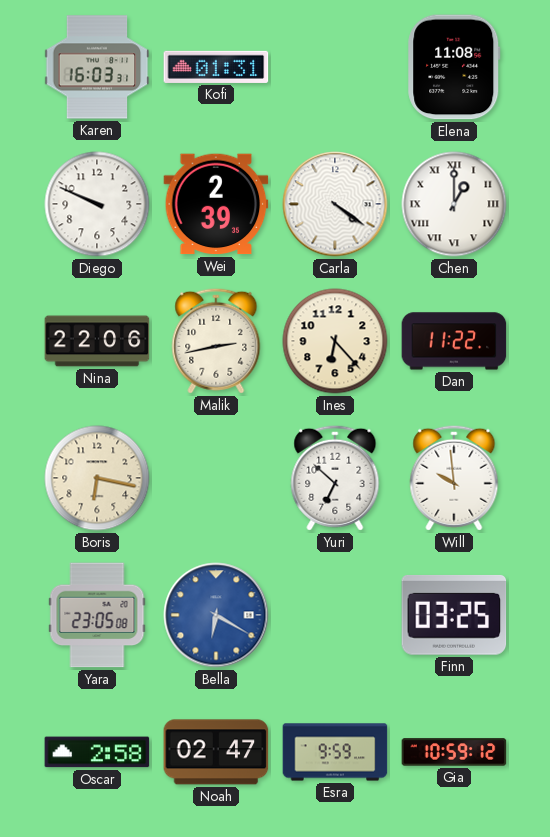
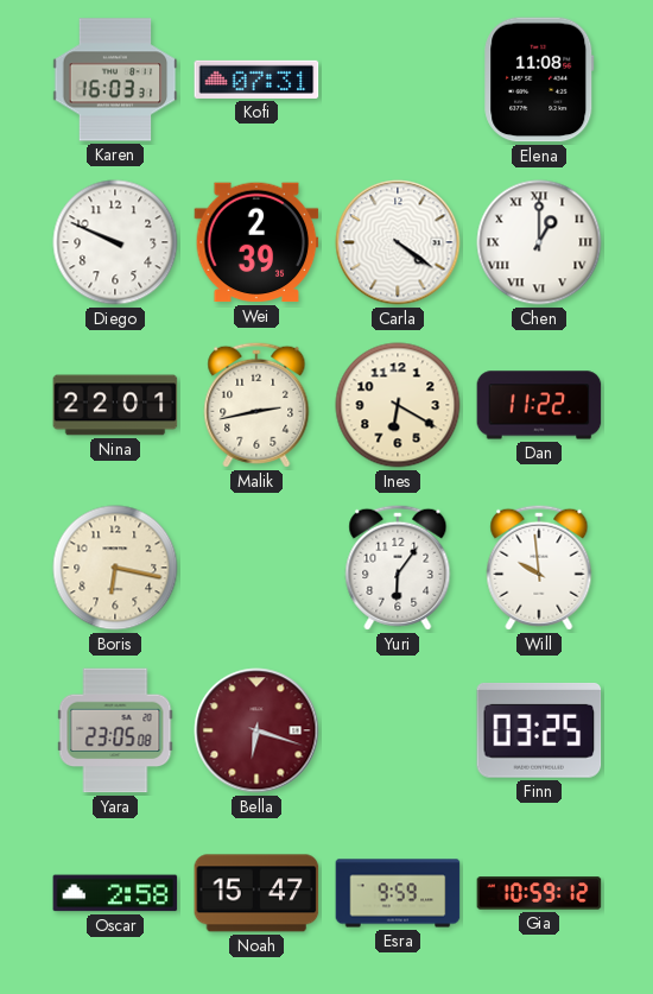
Kofi: 01:31 -> 07:31
Nina: 22:06 -> 22:01
Ines: 6:23 -> 6:20
Yuri: 6:52 -> 6:06
Bella: 6:20 -> 6:18
Bella dial: blue -> burgundy
Noah: 02:47 -> 15:47
